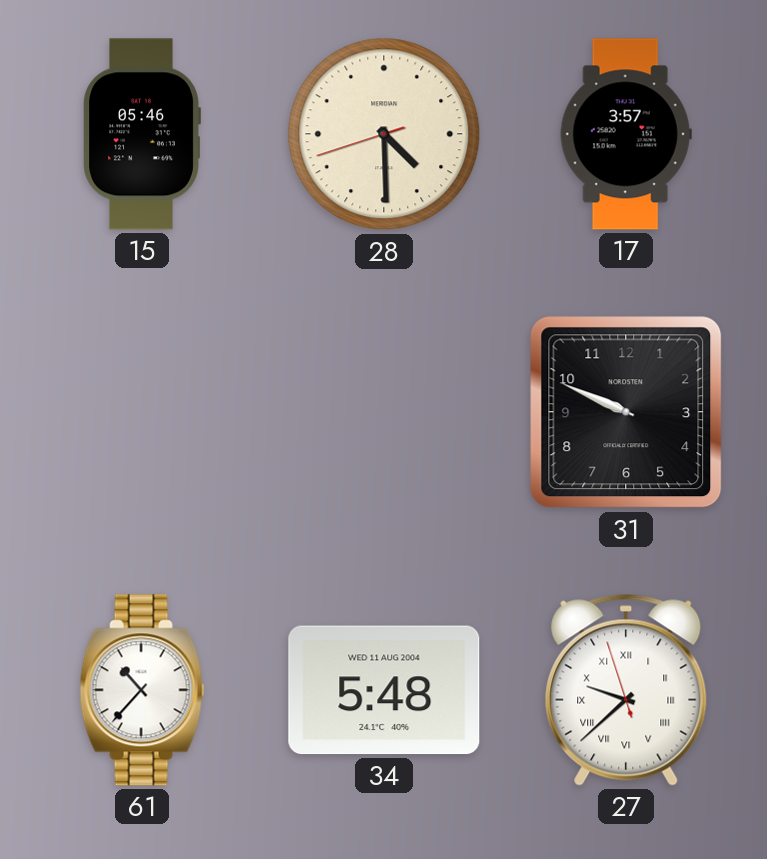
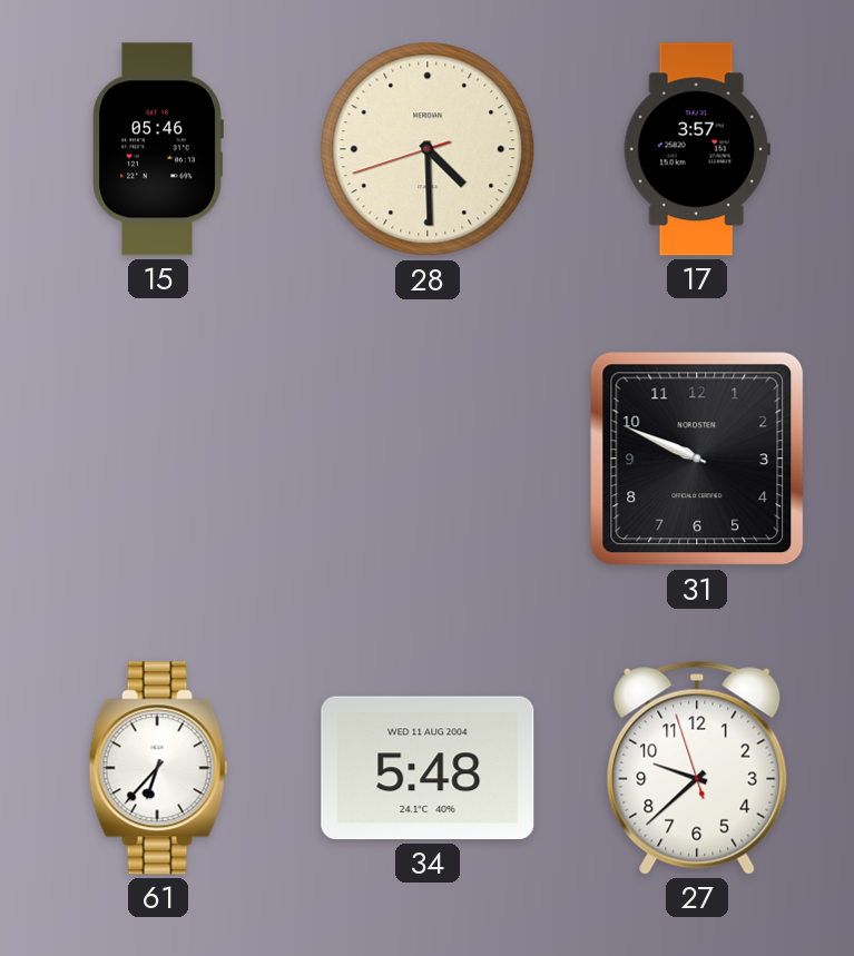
61: 10:37 -> 6:37
27 numerals: Roman -> Arabic
